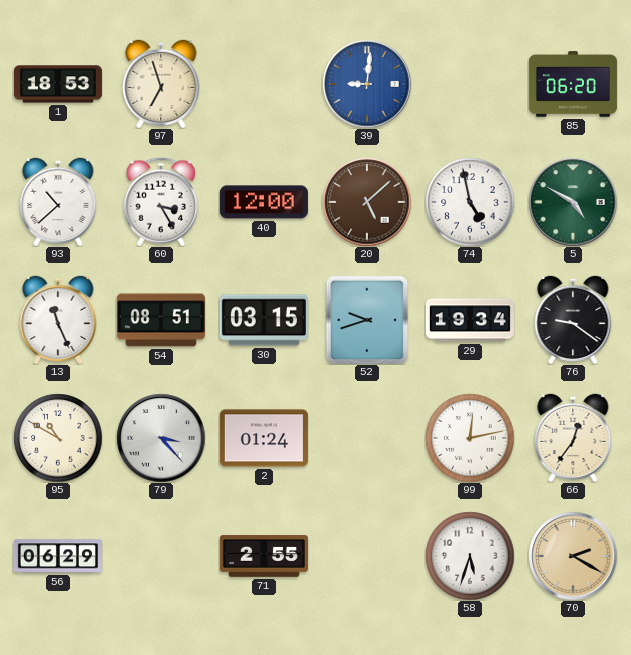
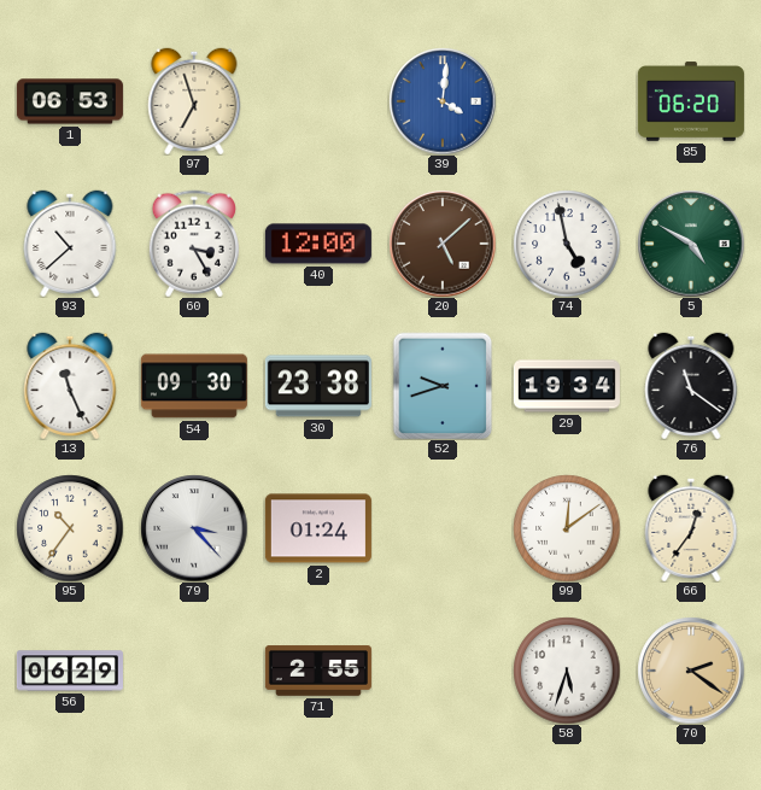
1: 18:53 -> 06:53
39: 9:01 -> 4:01
54: 08:51 -> 09:30
30: 03:15 -> 23:38
76: 9:21 -> 11:21
95: 10:50 -> 10:36
99: 12:13 -> 12:09
70: 2:20 -> 2:21
